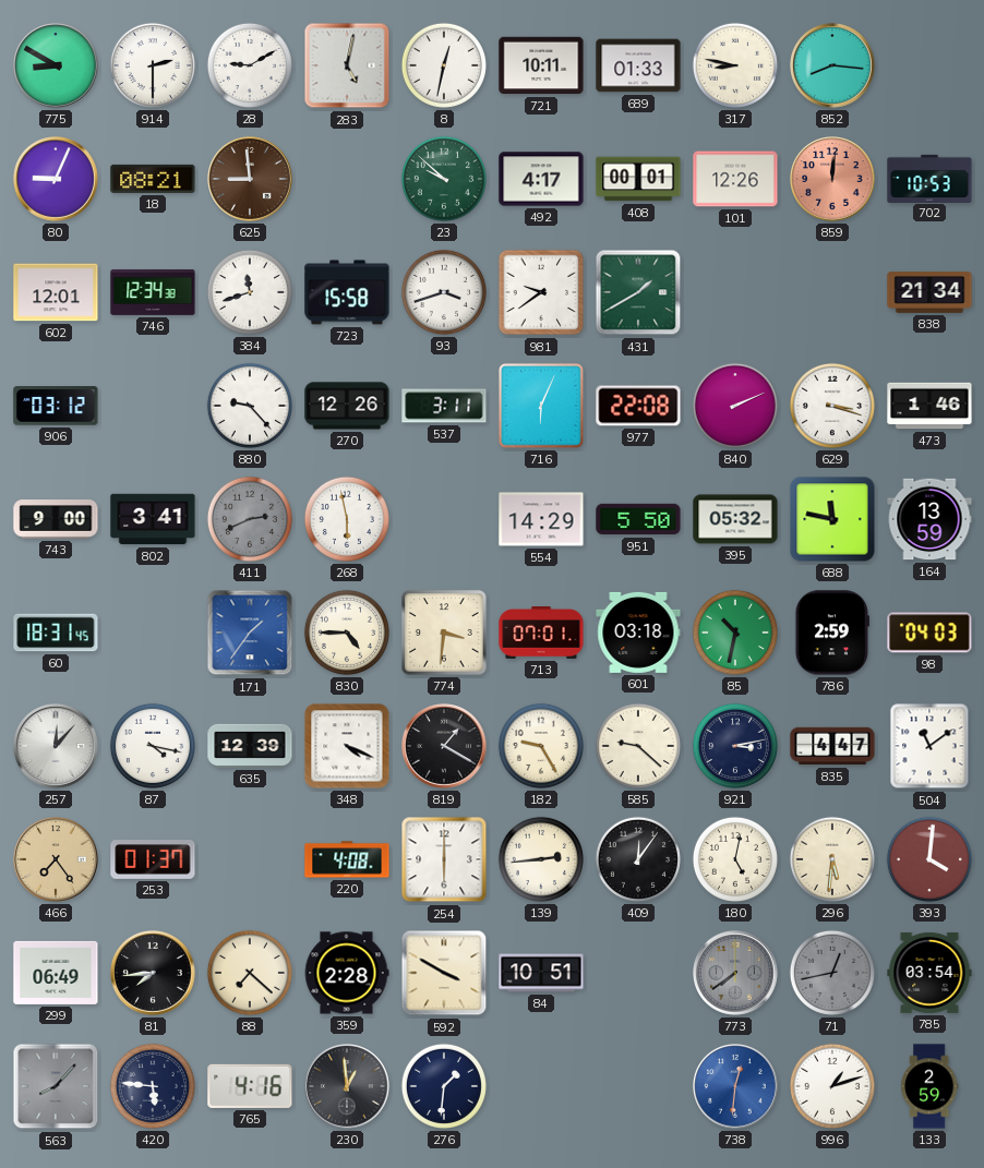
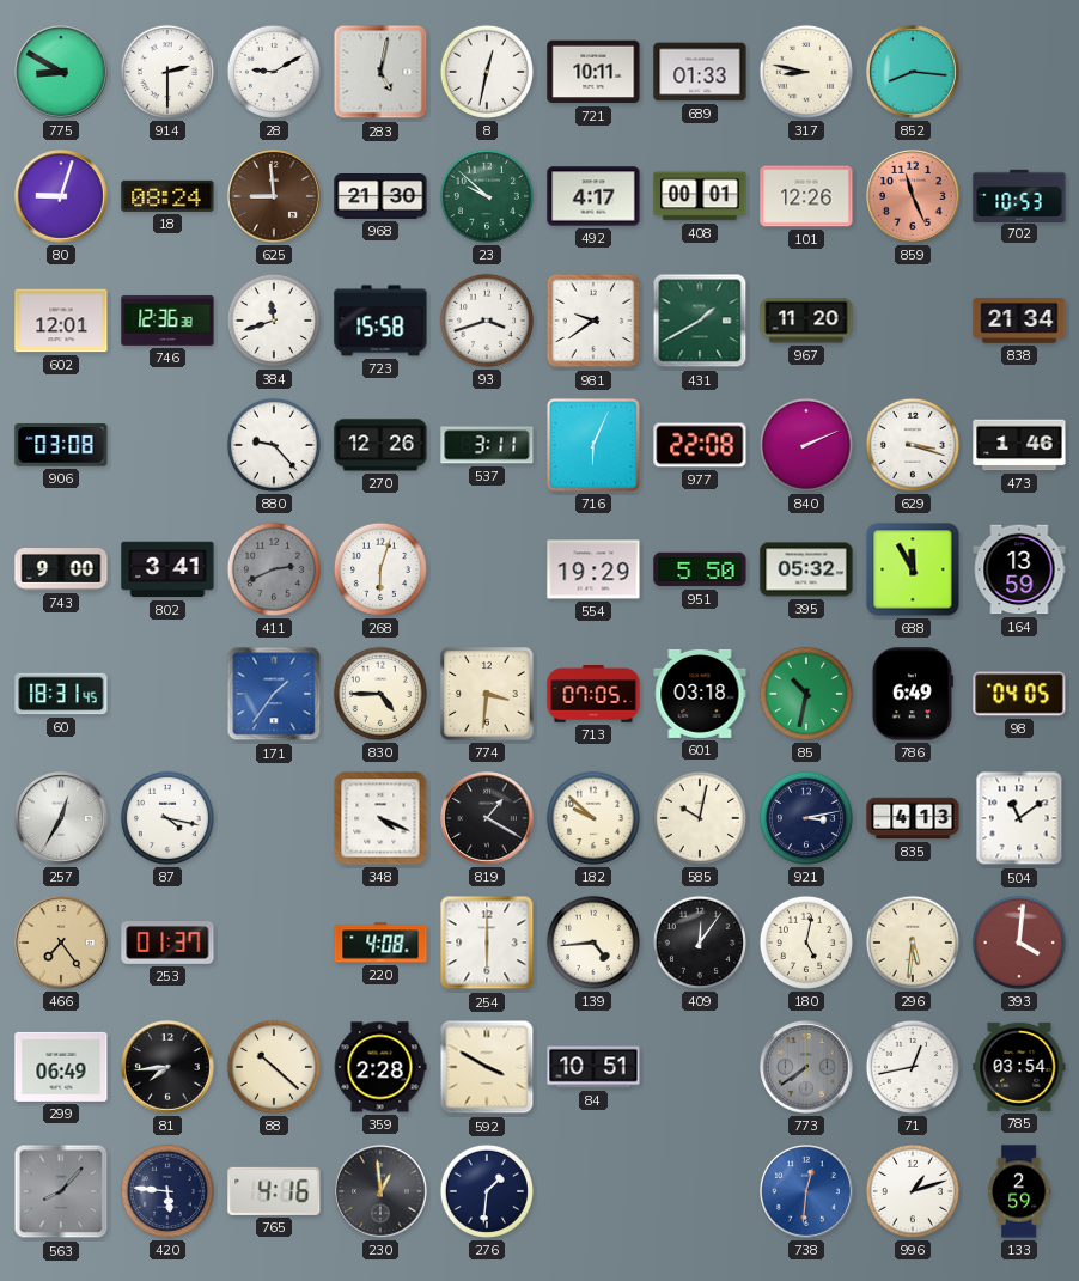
80: 9:04 -> 9:03
18: 08:21 -> 08:24
968: none -> 21:30
859: 12:01 -> 11:26
746: 12:34 -> 12:36
967: none -> 11:20
906: 03:12 -> 03:08
268: 5:58 -> 6:03
554: 14:29 -> 19:29
688: 11:47 -> 11:55
713: 07:01 -> 07:05
786: 2:59 -> 6:49
98: 04:03 -> 04:05
257: 12:07 -> 12:35
635: 12:39 -> none
182: 9:25 -> 9:52
585: 9:22 -> 10:02
835: 4:47 -> 4:13
139: 2:44 -> 4:44
88: 7:22 -> 10:22
71 dial: grey -> white
